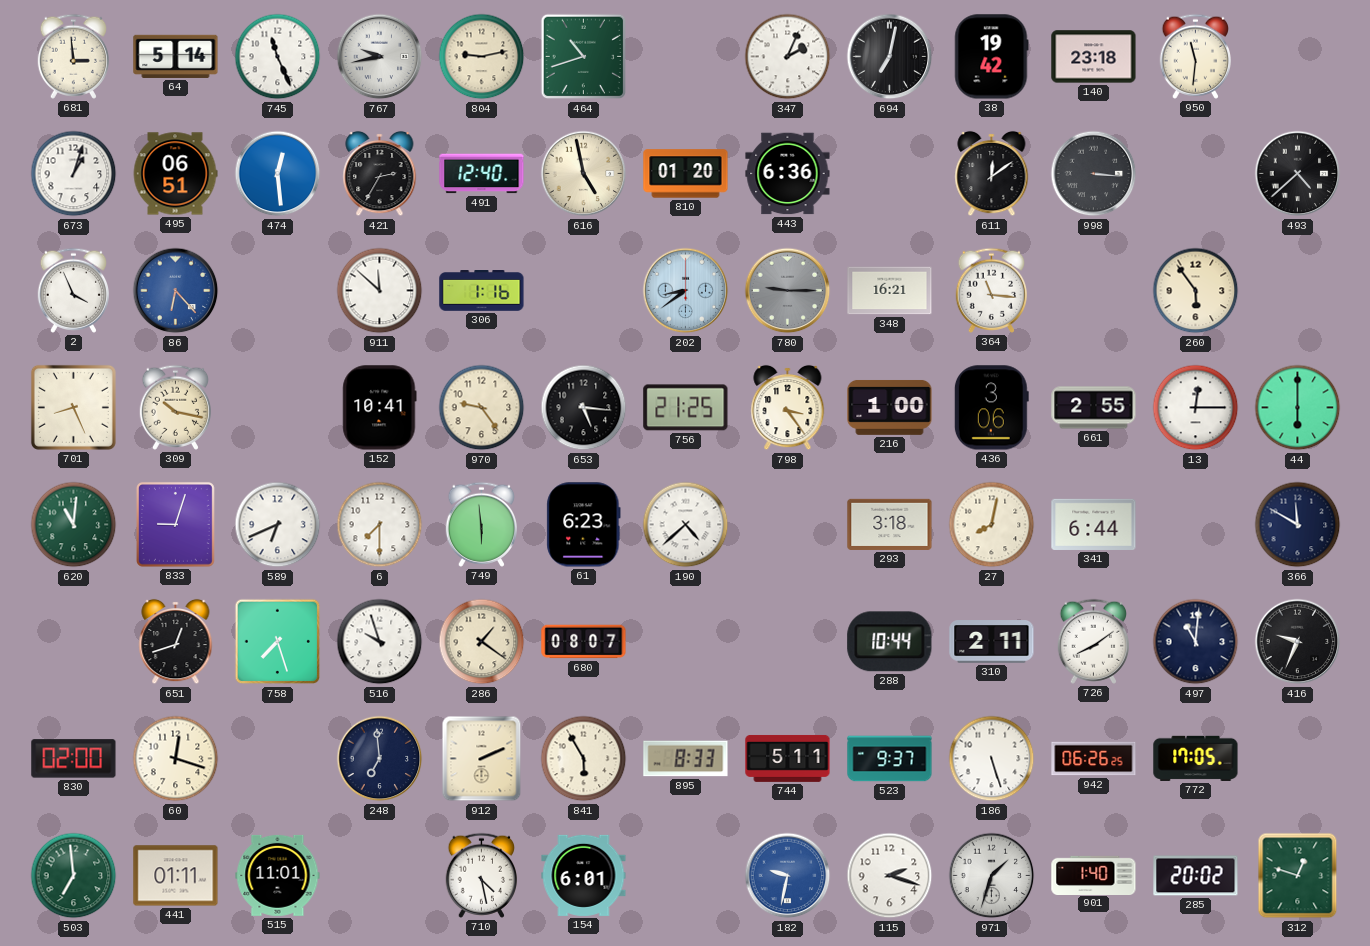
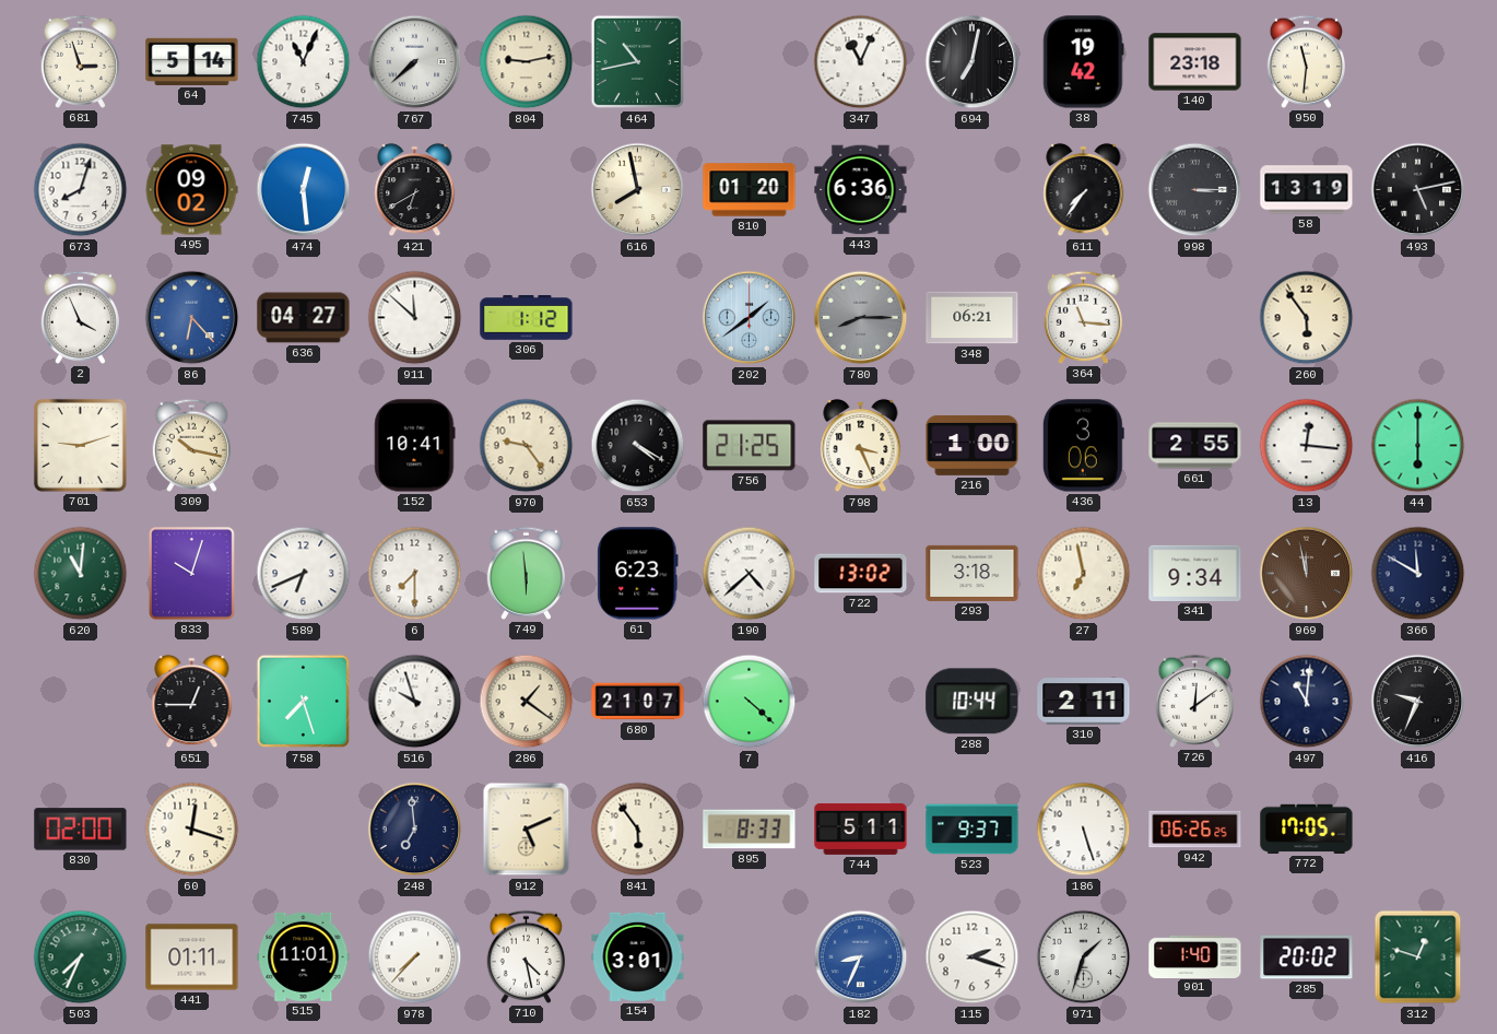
681: 2:59 -> 2:57
745: 11:26 -> 11:04
767: 9:43 -> 7:38
464: 10:42 -> 10:43
347: 2:04 -> 11:04
673: 1:03 -> 8:03
495: 06:51 -> 09:02
421: 2:35 -> 6:40
491: 12:40 -> none
616: 4:58 -> 7:58
611: 12:09 -> 7:36
998: 3:16 -> 3:15
58: none -> 13:19
493: 4:38 -> 5:13
636: none -> 04:27
306: 1:16 -> 1:12
202: 8:39 -> 1:39
780: 9:15 -> 8:15
348: 16:21 -> 06:21
701: 8:26 -> 9:12
653: 5:16 -> 4:20
798: 3:24 -> 3:26
13: 12:15 -> 12:16
833: 9:03 -> 10:03
722: none -> 13:02
27: 8:02 -> 6:58
341: 6:44 -> 9:34
969: none -> 11:58
651: 12:42 -> 12:45
680: 08:07 -> 21:07
7: none -> 4:22
726: 8:09 -> 12:09
912: 2:11 -> 5:11
841: 5:55 -> 5:54
503: 6:59 -> 7:34
978: none -> 7:37
154: 6:01 -> 3:01
182: 9:32 -> 8:34
